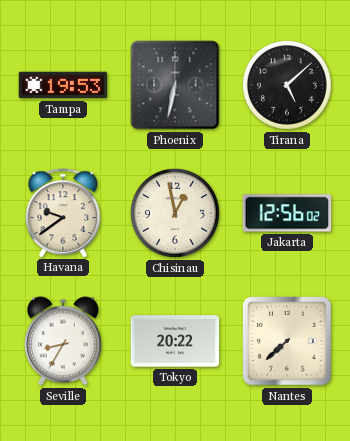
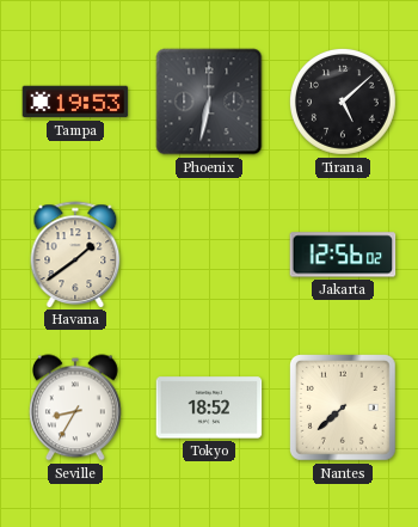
Havana: 9:39 -> 1:39
Chisinau: 12:58 -> none
Tokyo: 20:22 -> 18:52
